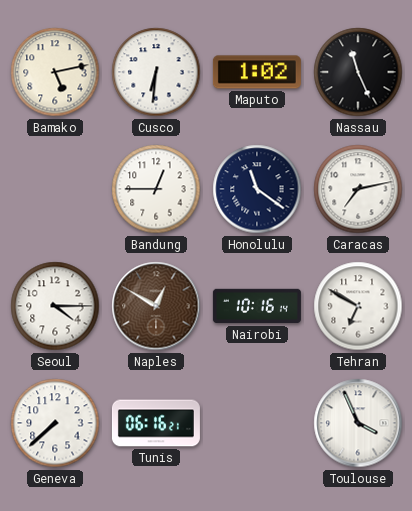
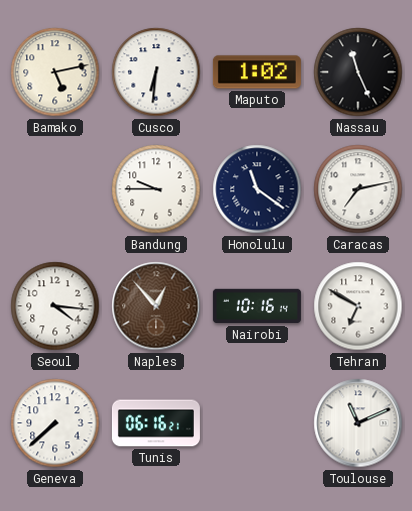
Bandung: 12:45 -> 9:45
Seoul: 4:15 -> 4:16
Naples: 12:50 -> 12:53
Toulouse: 3:56 -> 11:11
